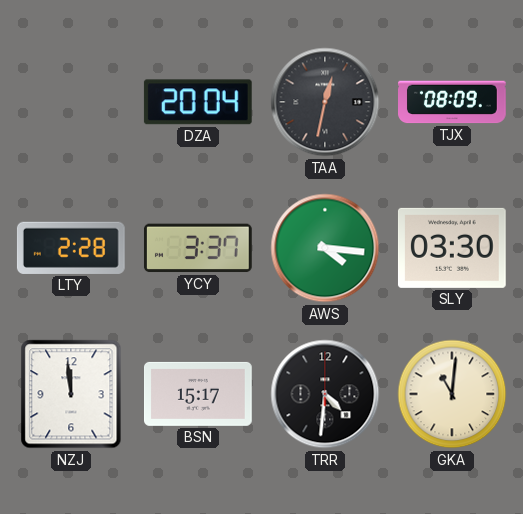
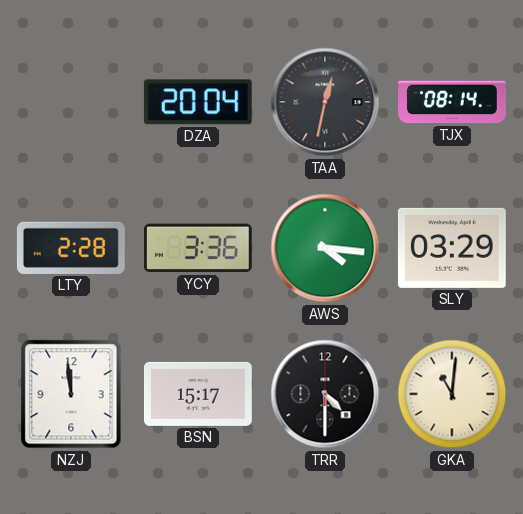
TJX: 08:09 -> 08:14
YCY: 3:37 -> 3:36
SLY: 03:30 -> 03:29
TRR: 4:31 -> 4:30
